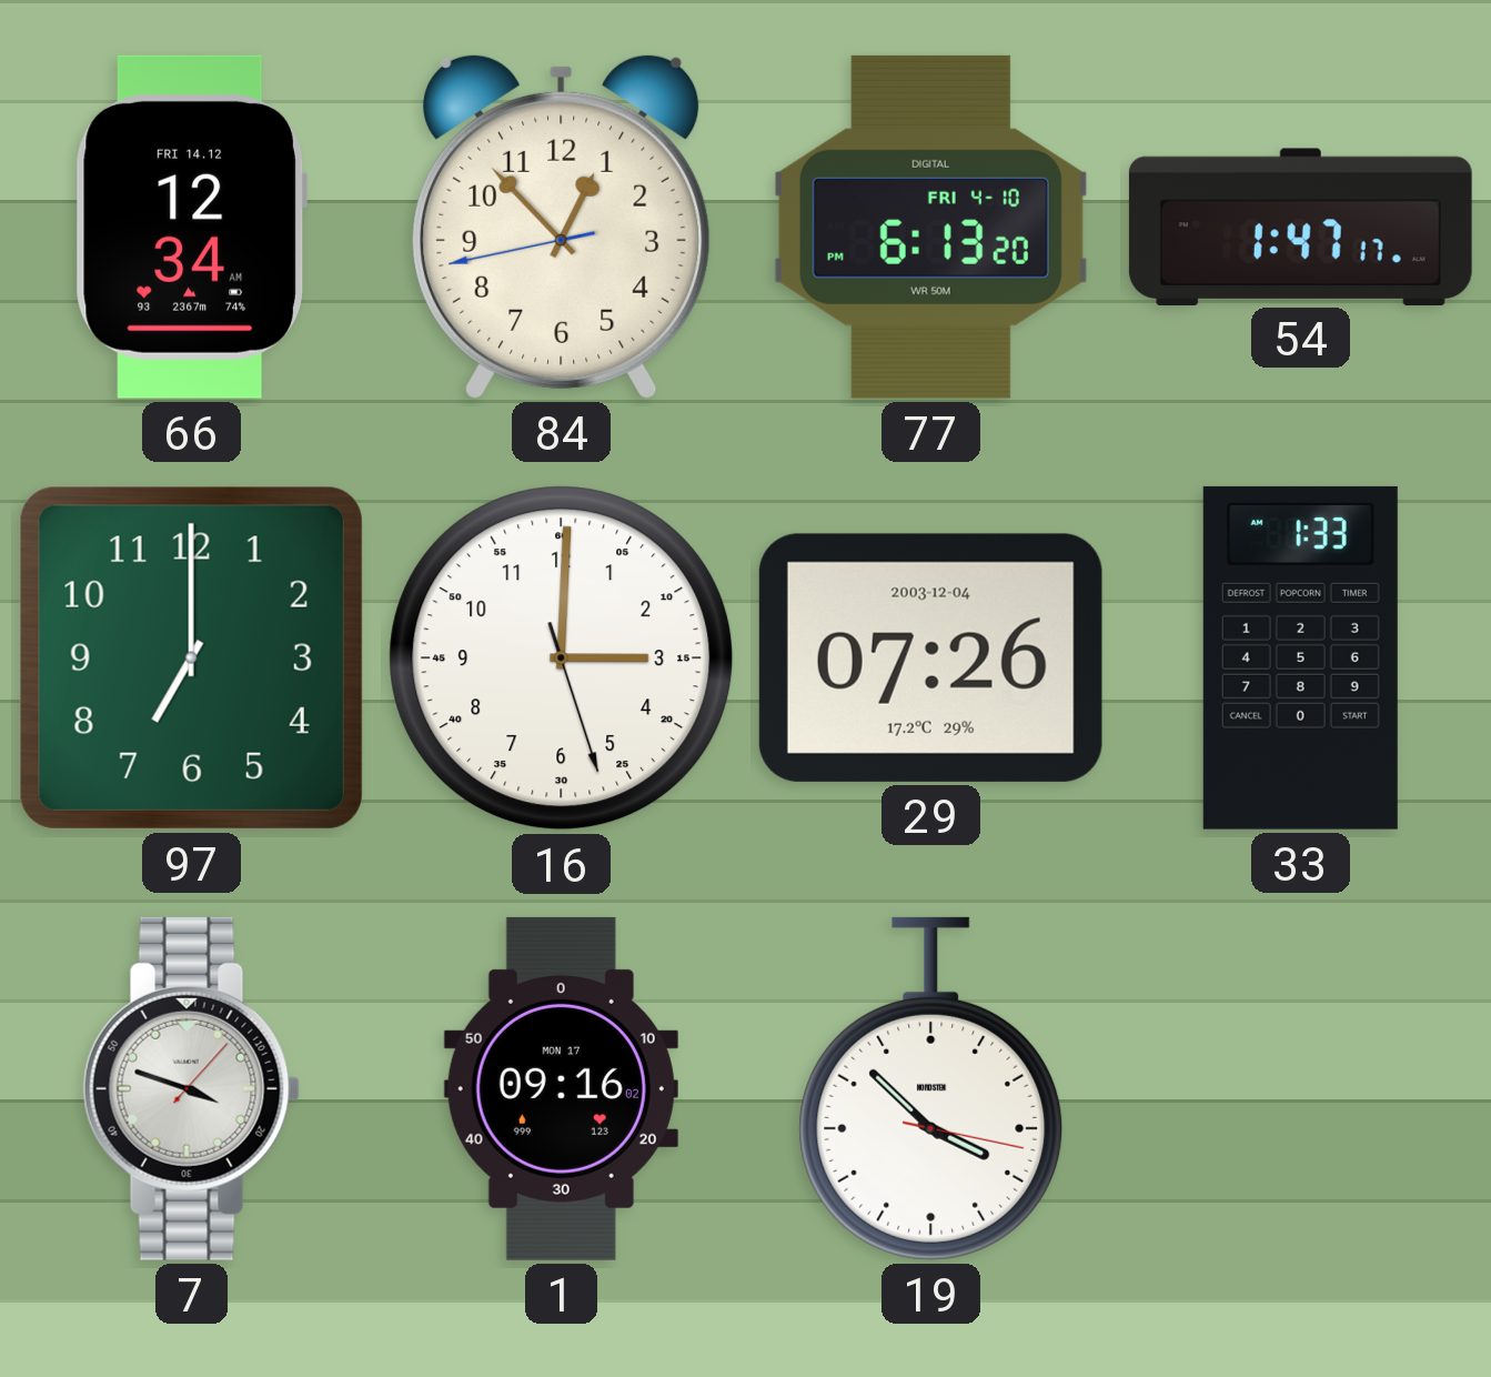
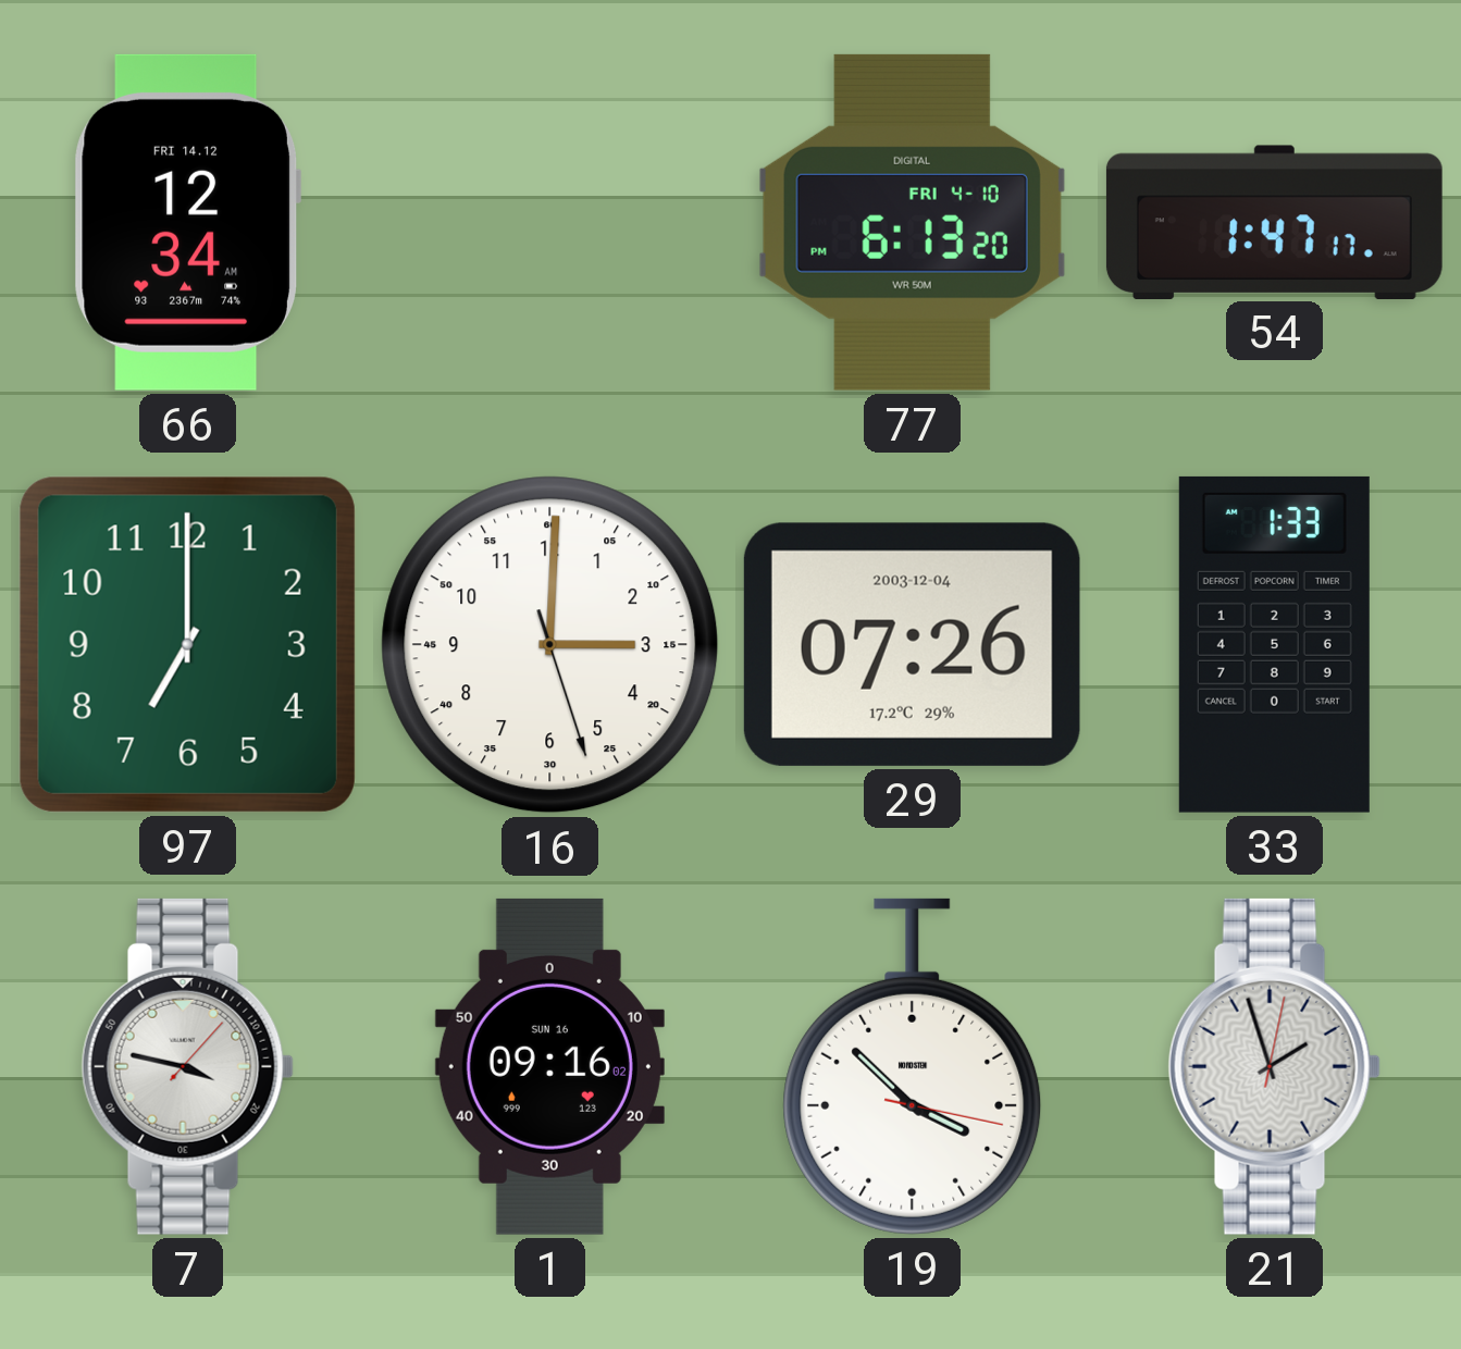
84: 12:52 -> none
7: 3:48 -> 3:47
1 date: MON 17 -> SUN 16
21: none -> 1:57
